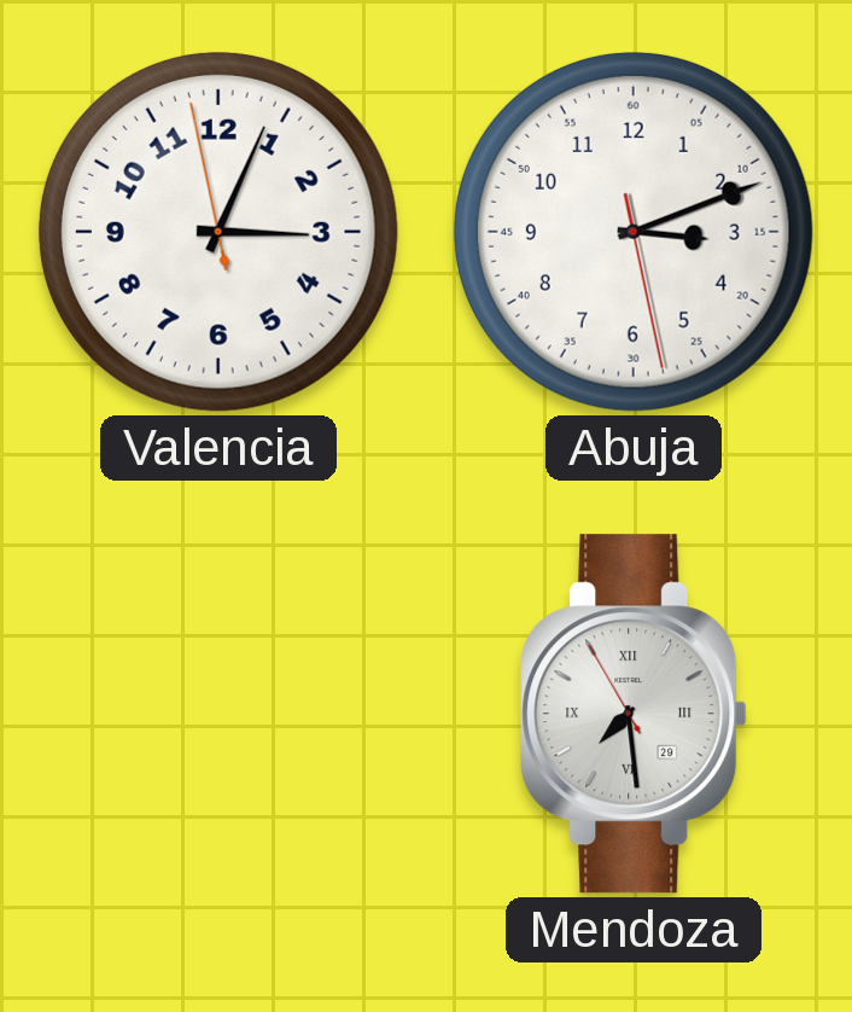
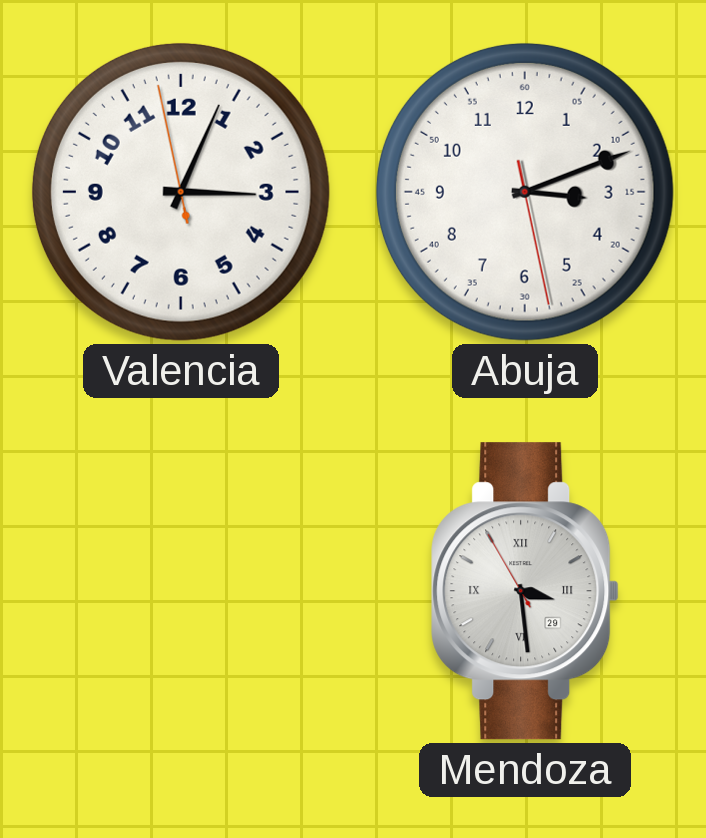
Mendoza: 7:28 -> 3:28
